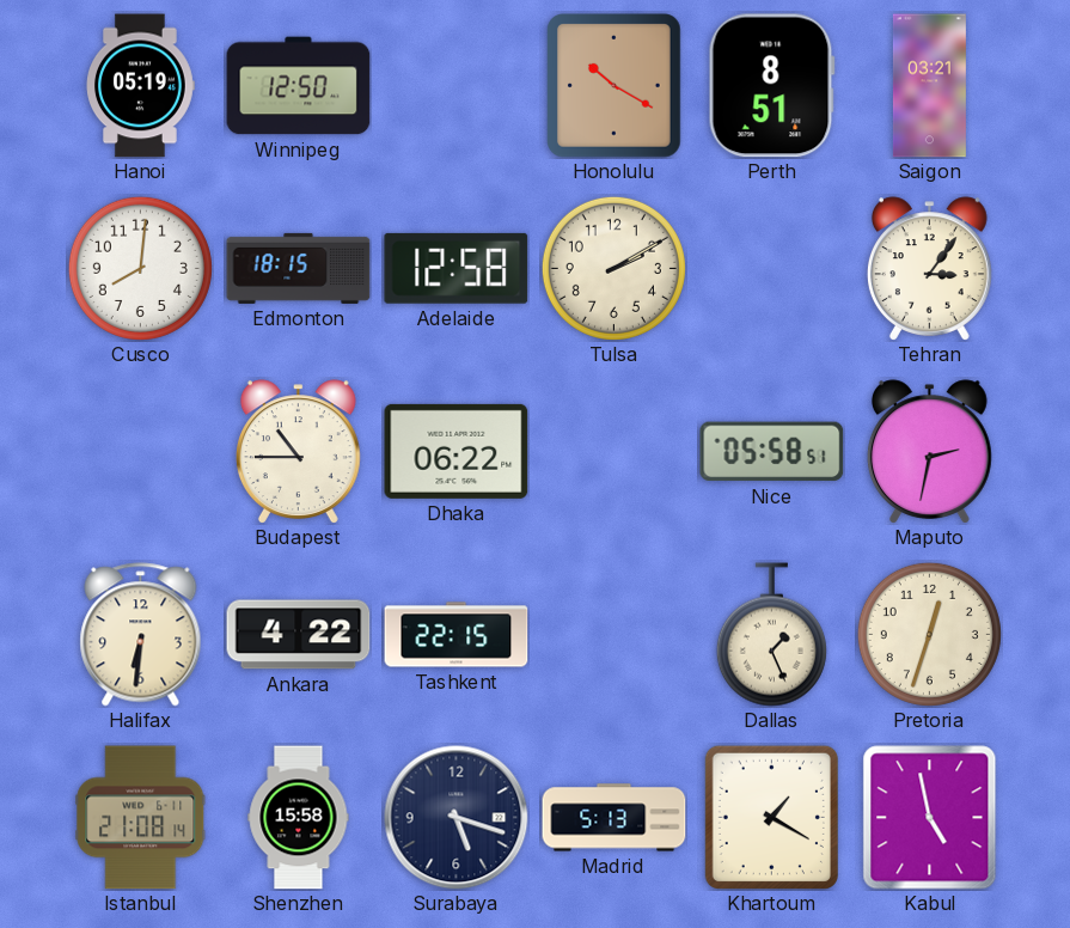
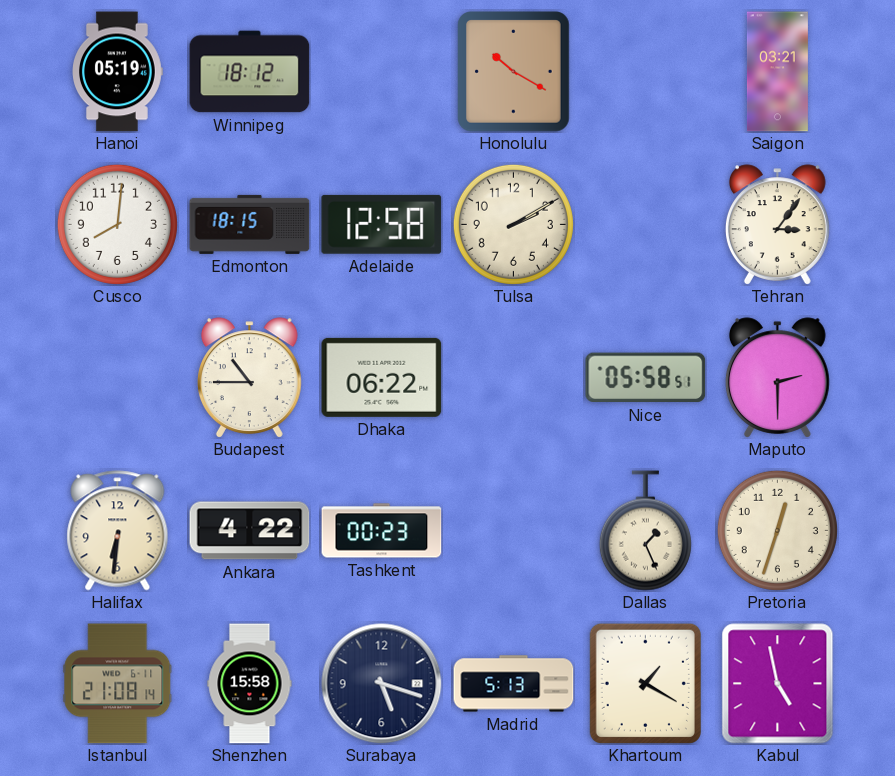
Winnipeg: 12:50 -> 18:12
Perth: 8:51 -> none
Maputo: 2:32 -> 2:30
Tashkent: 22:15 -> 00:23
